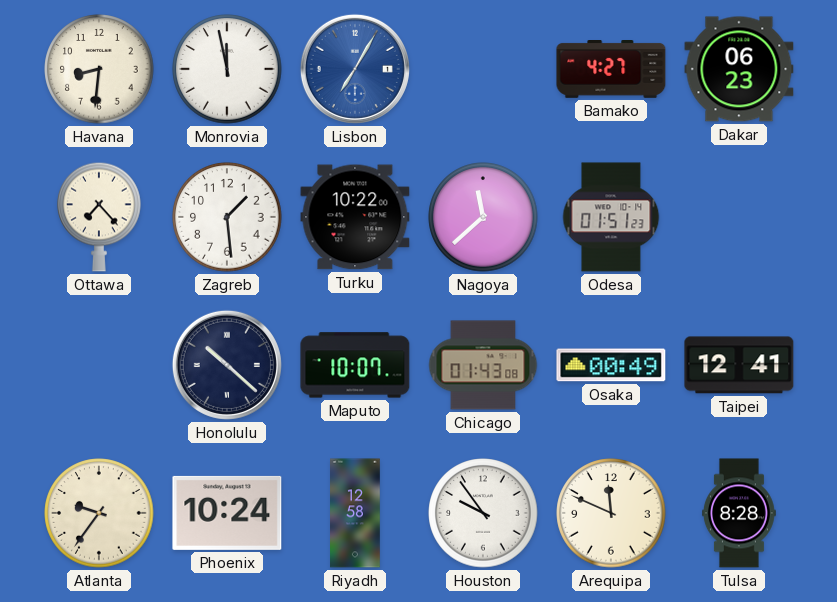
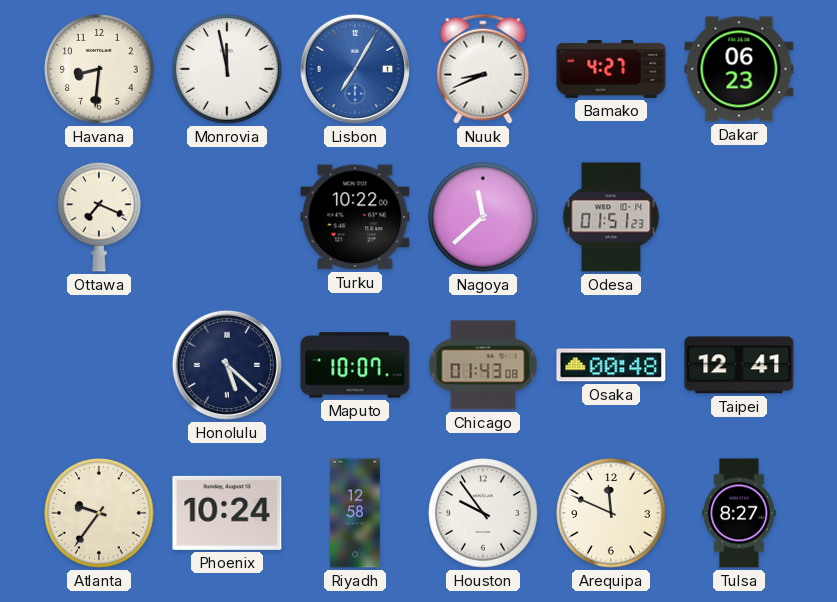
Nuuk: none -> 8:41
Ottawa: 7:23 -> 7:19
Zagreb: 1:29 -> none
Honolulu: 10:22 -> 5:22
Osaka: 00:49 -> 00:48
Tulsa: 8:28 -> 8:27
